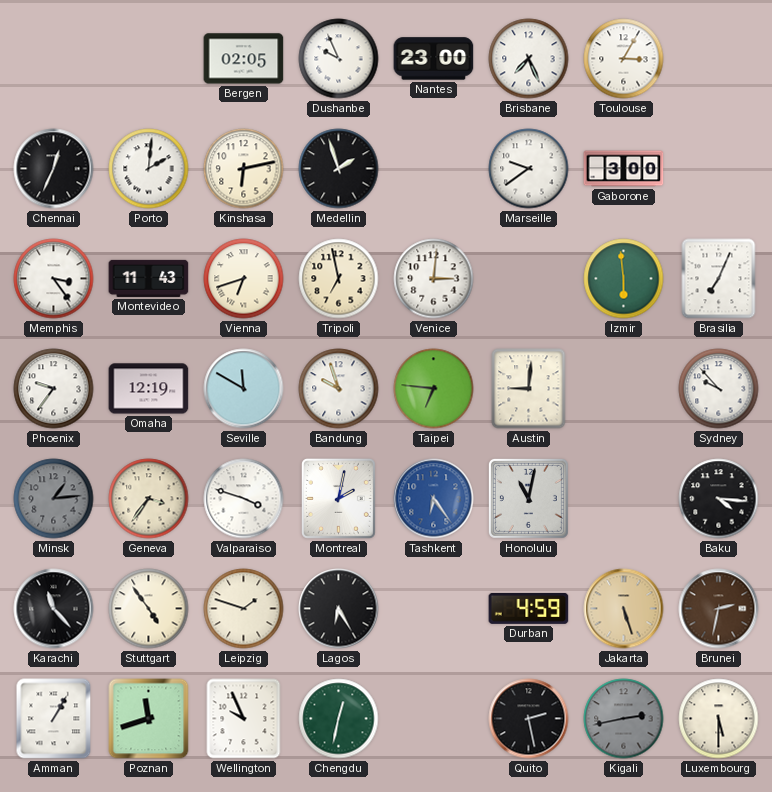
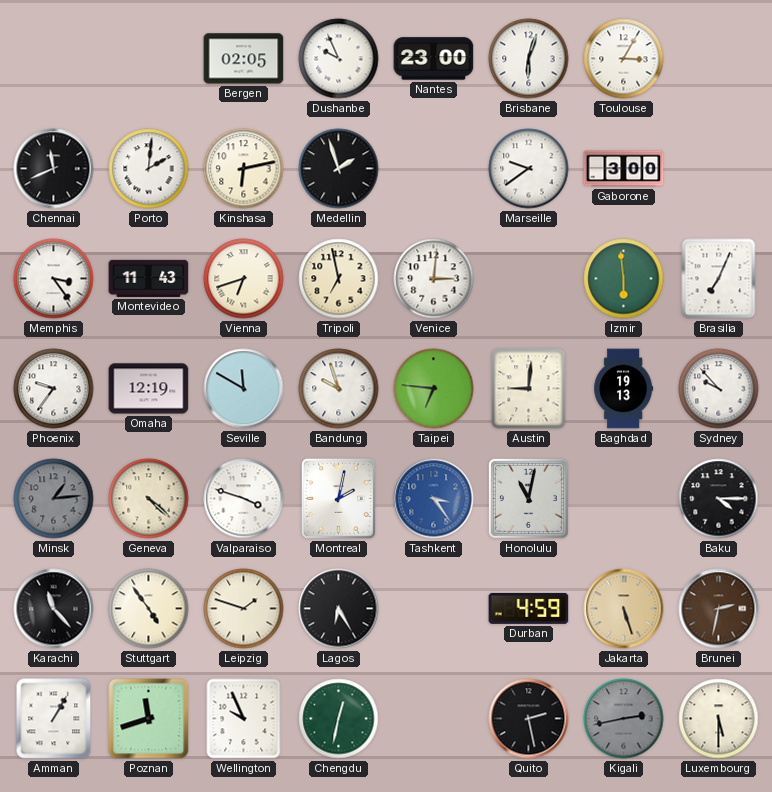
Brisbane: 7:26 -> 6:03
Chennai: 12:34 -> 11:41
Baghdad: none -> 19:13
Geneva: 3:36 -> 4:22
Tashkent: 6:24 -> 3:24
Baku: 4:16 -> 4:15
